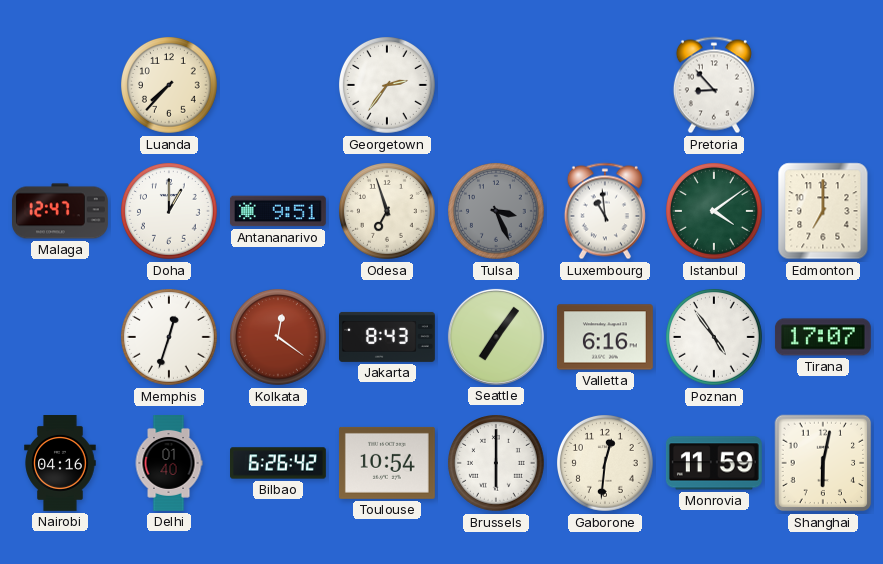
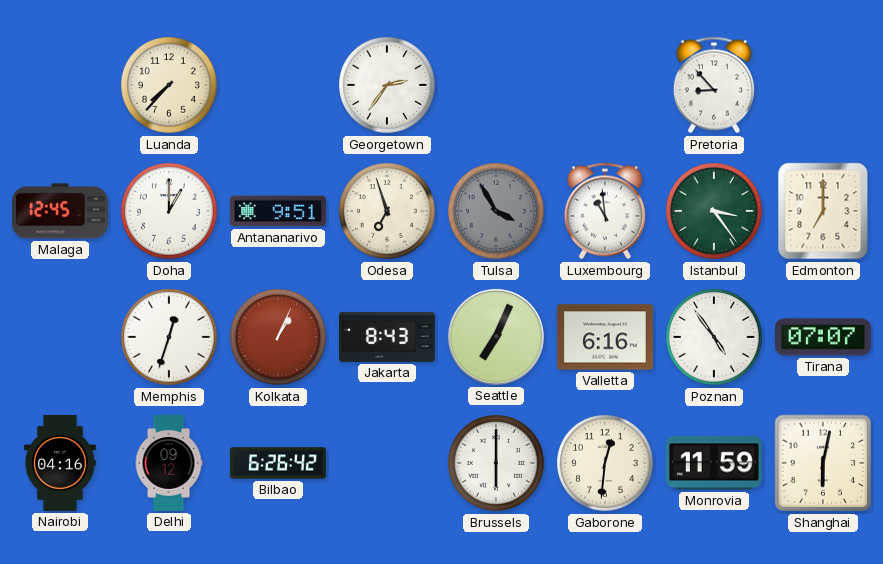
Malaga: 12:47 -> 12:45
Tulsa: 3:26 -> 3:55
Istanbul: 4:09 -> 3:24
Kolkata: 12:21 -> 1:04
Seattle: 7:06 -> 7:04
Tirana: 17:07 -> 07:07
Delhi: 01:40 -> 09:12
Toulouse: 10:54 -> none
